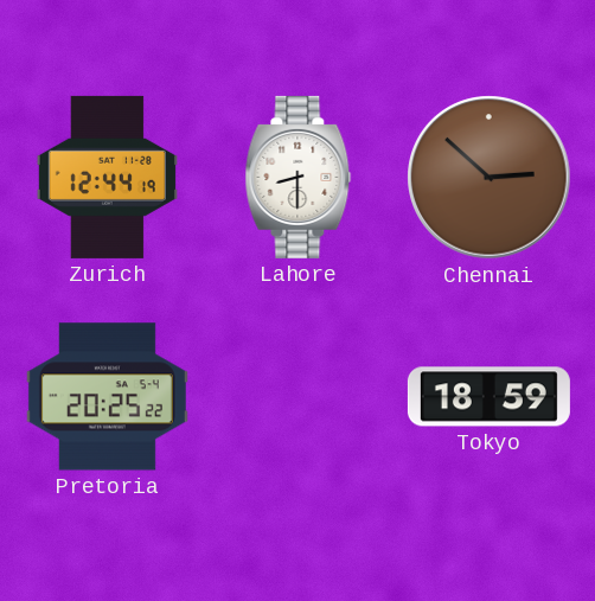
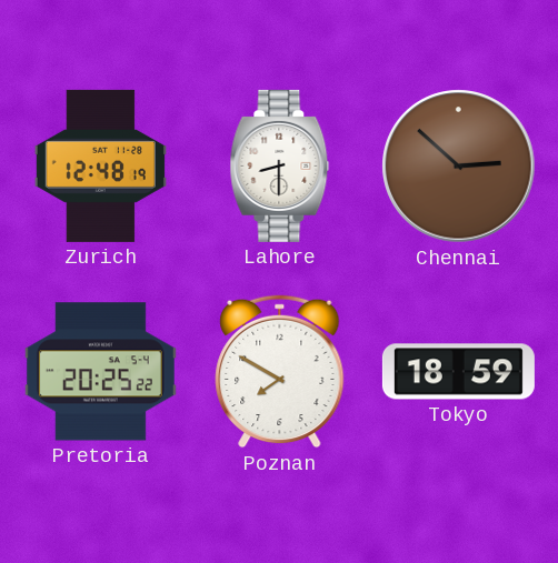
Zurich: 12:44 -> 12:48
Poznan: none -> 7:50
